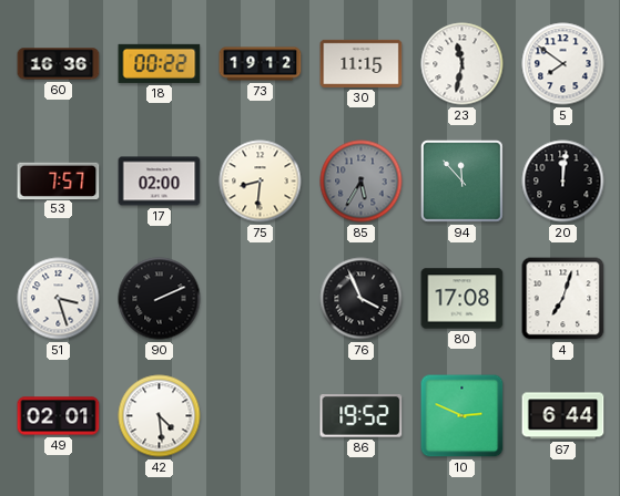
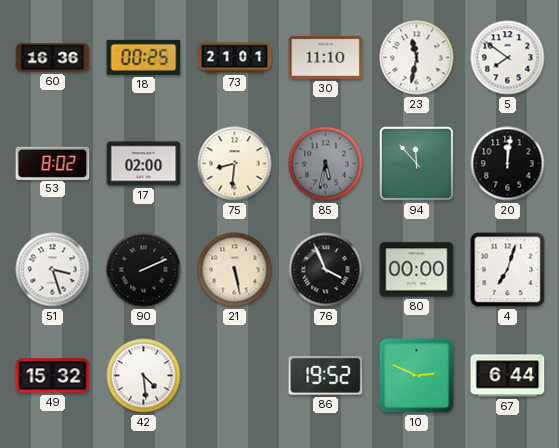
18: 00:22 -> 00:25
73: 19:12 -> 21:01
30: 11:15 -> 11:10
53: 7:57 -> 8:02
85: 5:35 -> 5:32
21: none -> 5:28
80: 17:08 -> 00:00
49: 02:01 -> 15:32
